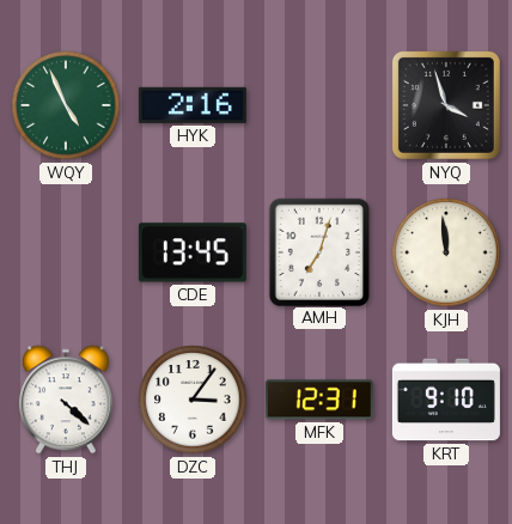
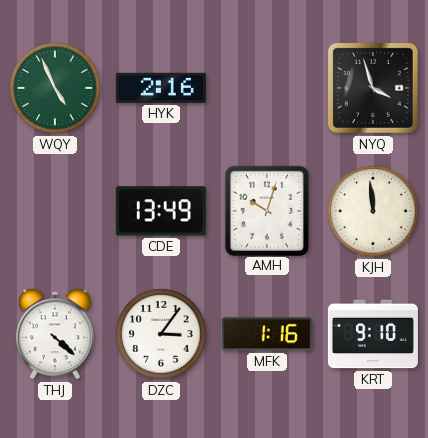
CDE: 13:45 -> 13:49
AMH: 7:03 -> 10:03
MFK: 12:31 -> 1:16
